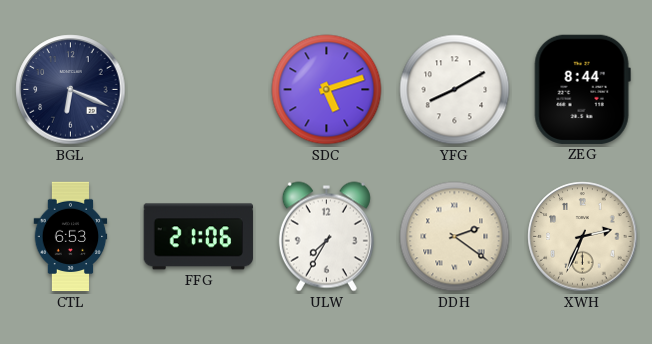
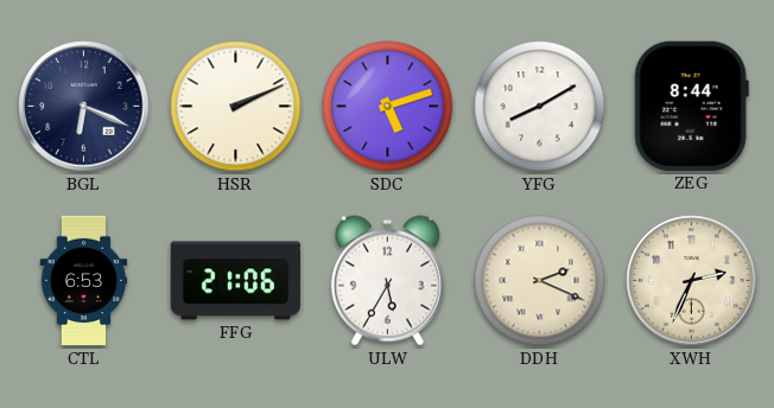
HSR: none -> 2:11
ULW: 7:35 -> 5:35
DDH: 2:21 -> 2:19
